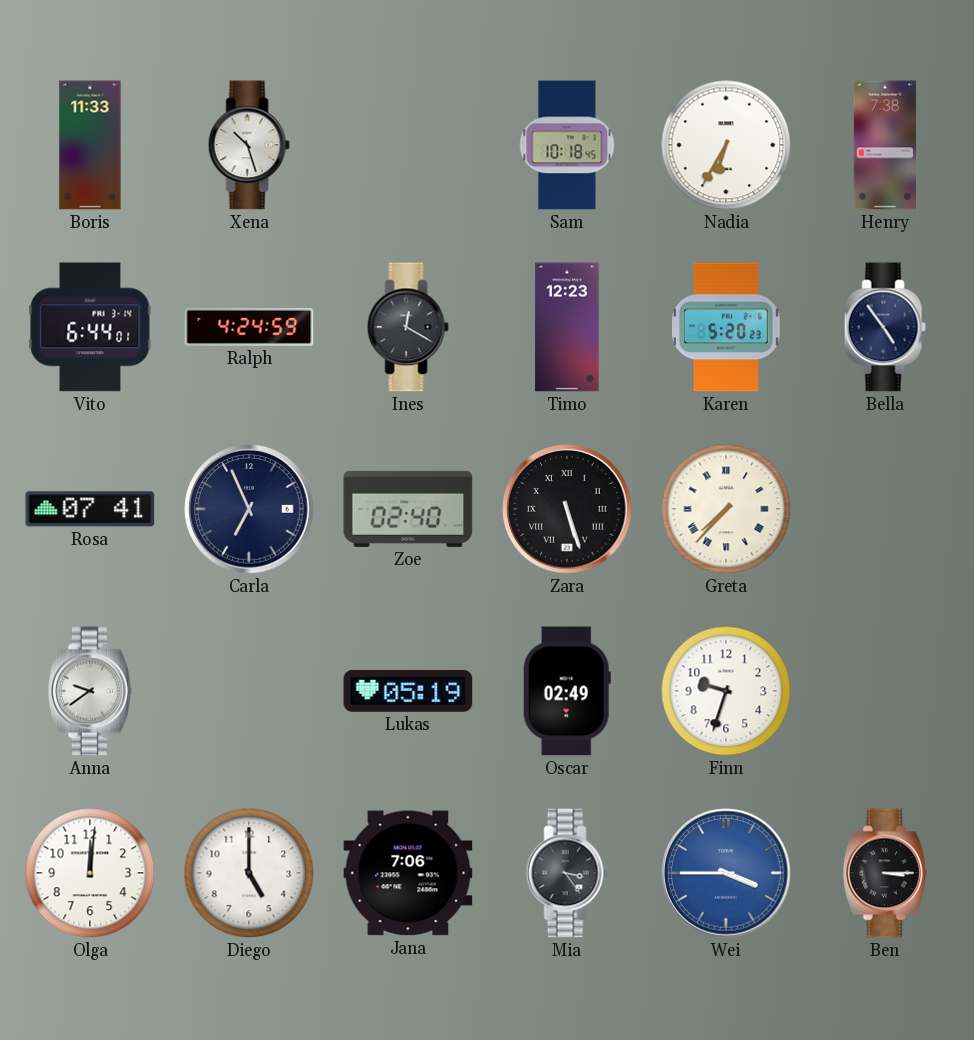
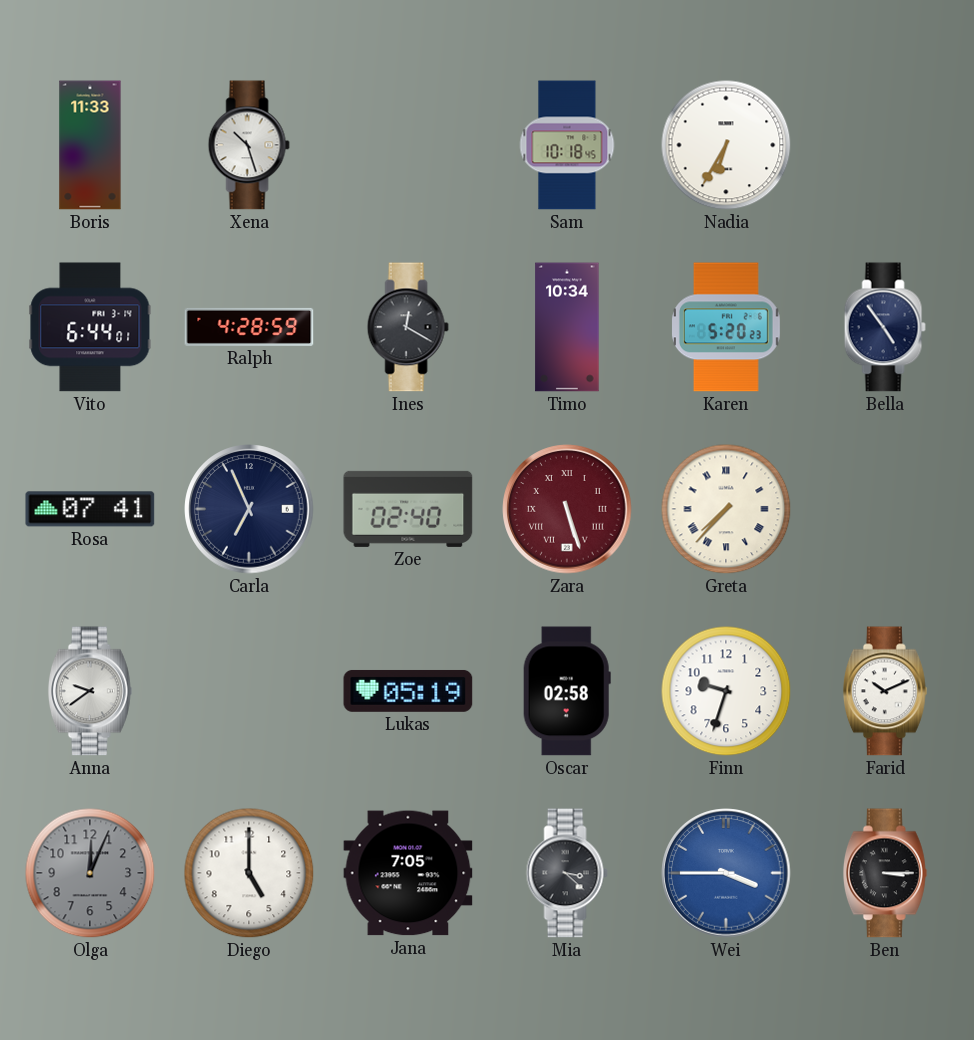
Henry: 7:38 -> none
Ralph: 4:24 -> 4:28
Timo: 12:23 -> 10:34
Zara dial: black -> burgundy
Oscar: 02:49 -> 02:58
Farid: none -> 10:11
Olga: 12:01 -> 12:04
Olga dial: white -> grey
Jana: 7:06 -> 7:05
Mia: 3:24 -> 3:22
